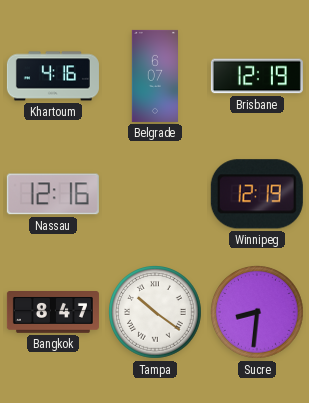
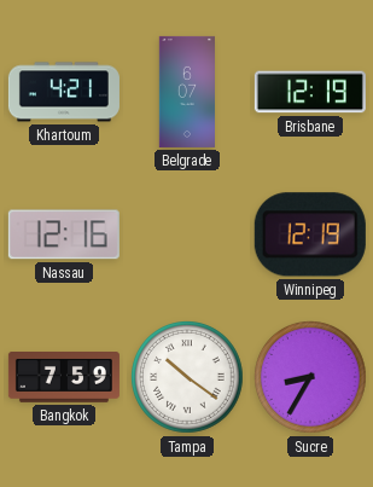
Khartoum: 4:16 -> 4:21
Bangkok: 8:47 -> 7:59
Sucre: 8:31 -> 8:35
